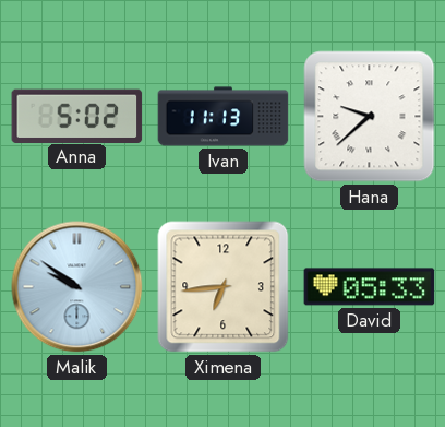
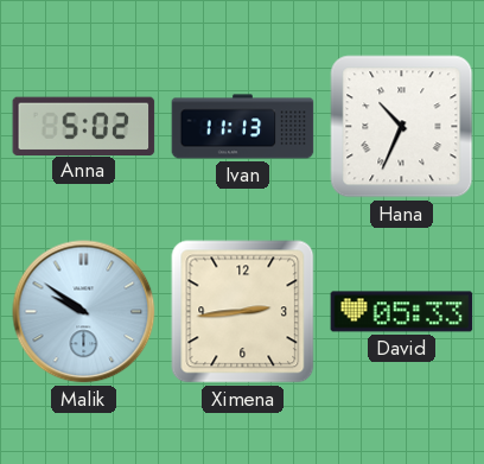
Hana: 9:38 -> 10:34
Ximena: 6:44 -> 2:44
